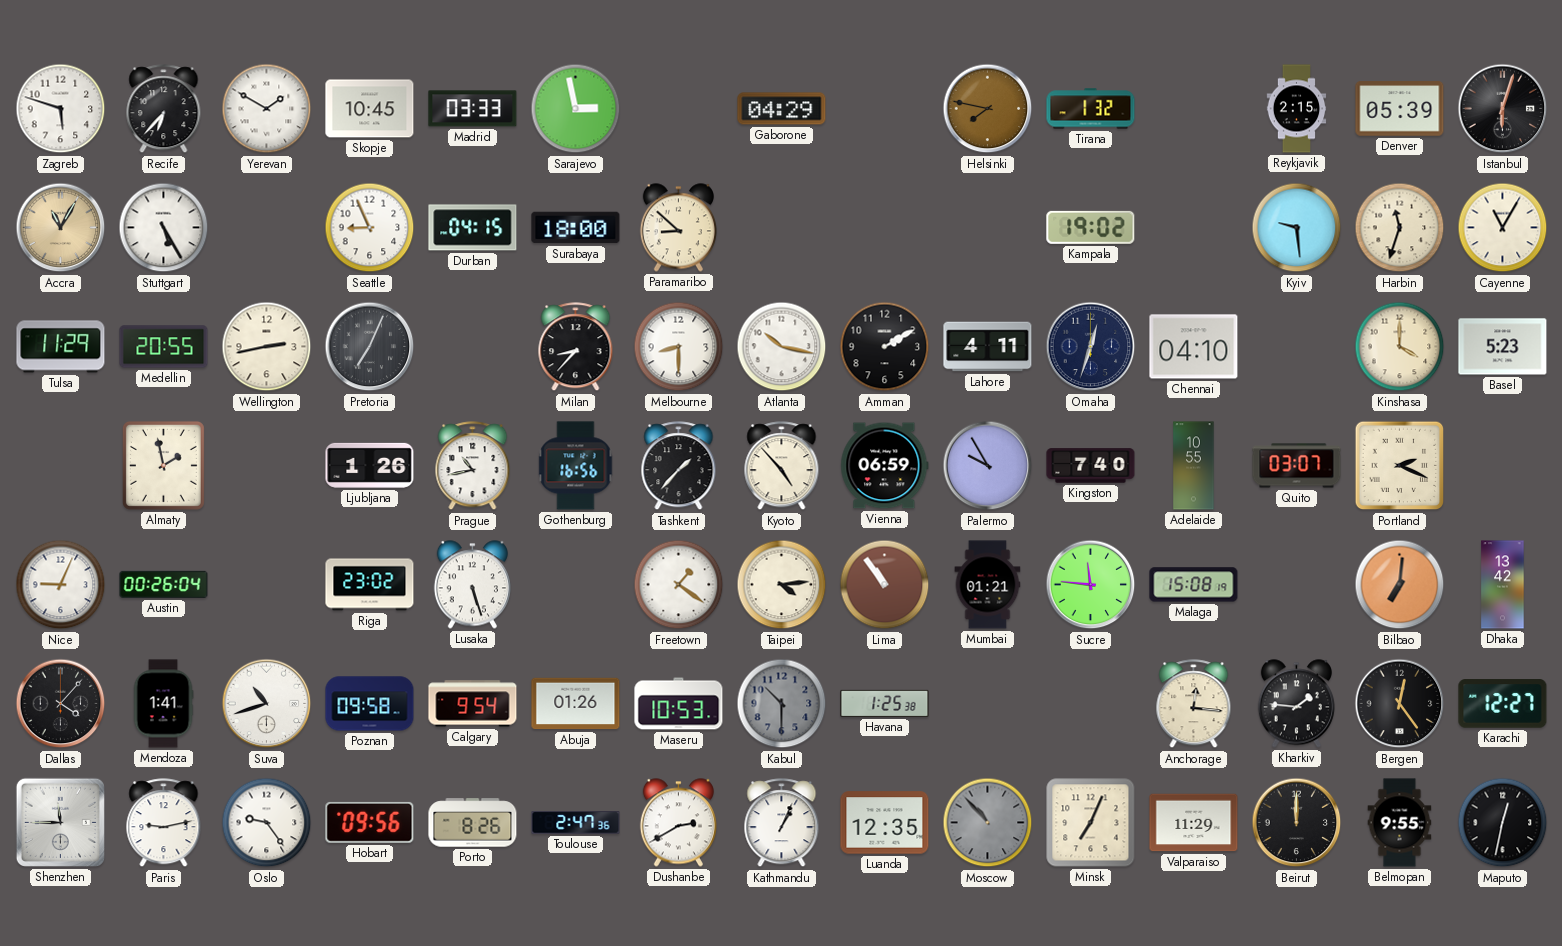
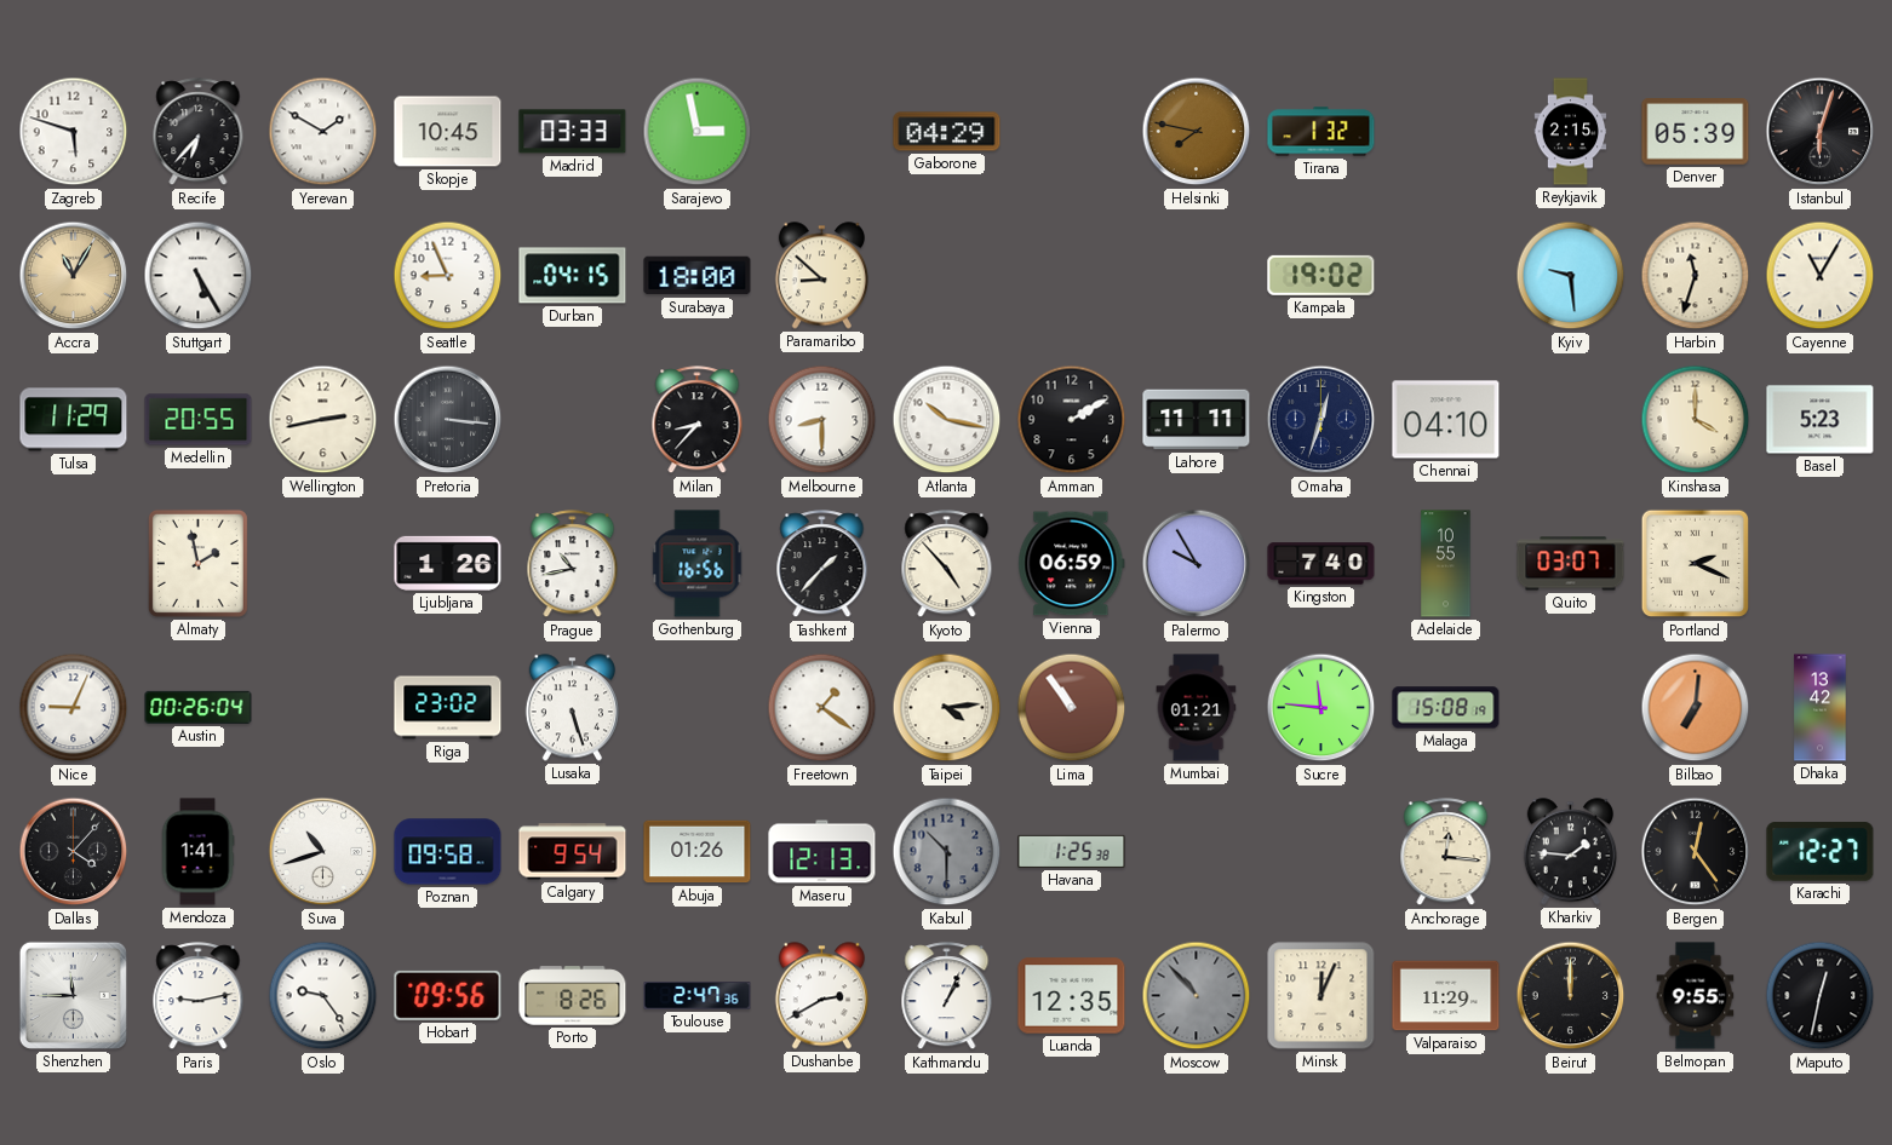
Pretoria: 7:04 -> 3:16
Lahore: 4:11 -> 11:11
Maseru: 10:53 -> 12:13
Minsk: 7:04 -> 12:04
